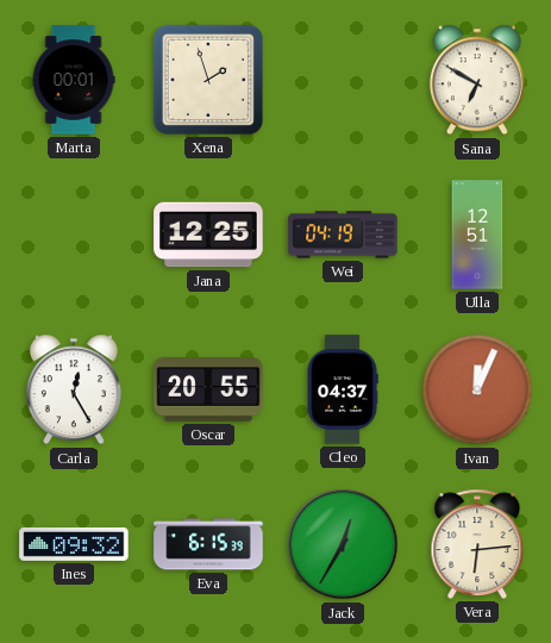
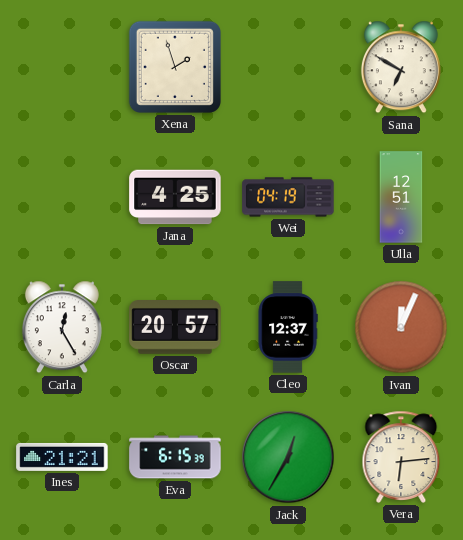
Marta: 00:01 -> none
Jana: 12:25 -> 4:25
Oscar: 20:55 -> 20:57
Cleo: 04:37 -> 12:37
Ines: 09:32 -> 21:21
